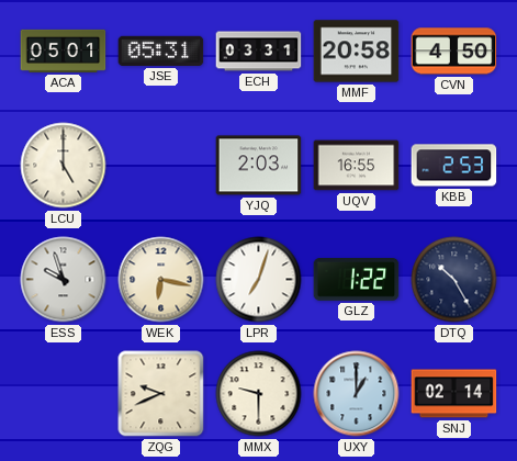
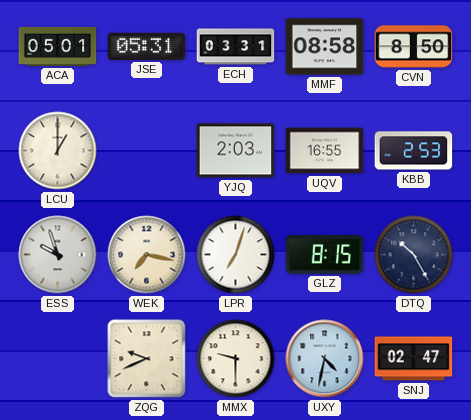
MMF: 20:58 -> 08:58
CVN: 4:50 -> 8:50
LCU: 5:00 -> 1:00
WEK: 6:17 -> 7:17
GLZ: 1:22 -> 8:15
UXY: 1:00 -> 4:32
SNJ: 02:14 -> 02:47
